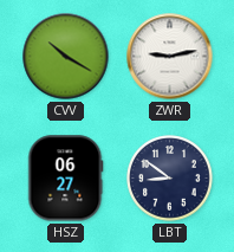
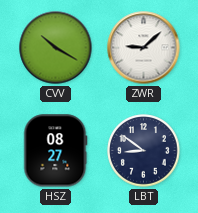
ZWR: 9:13 -> 9:08
HSZ: 06:27 -> 08:27
